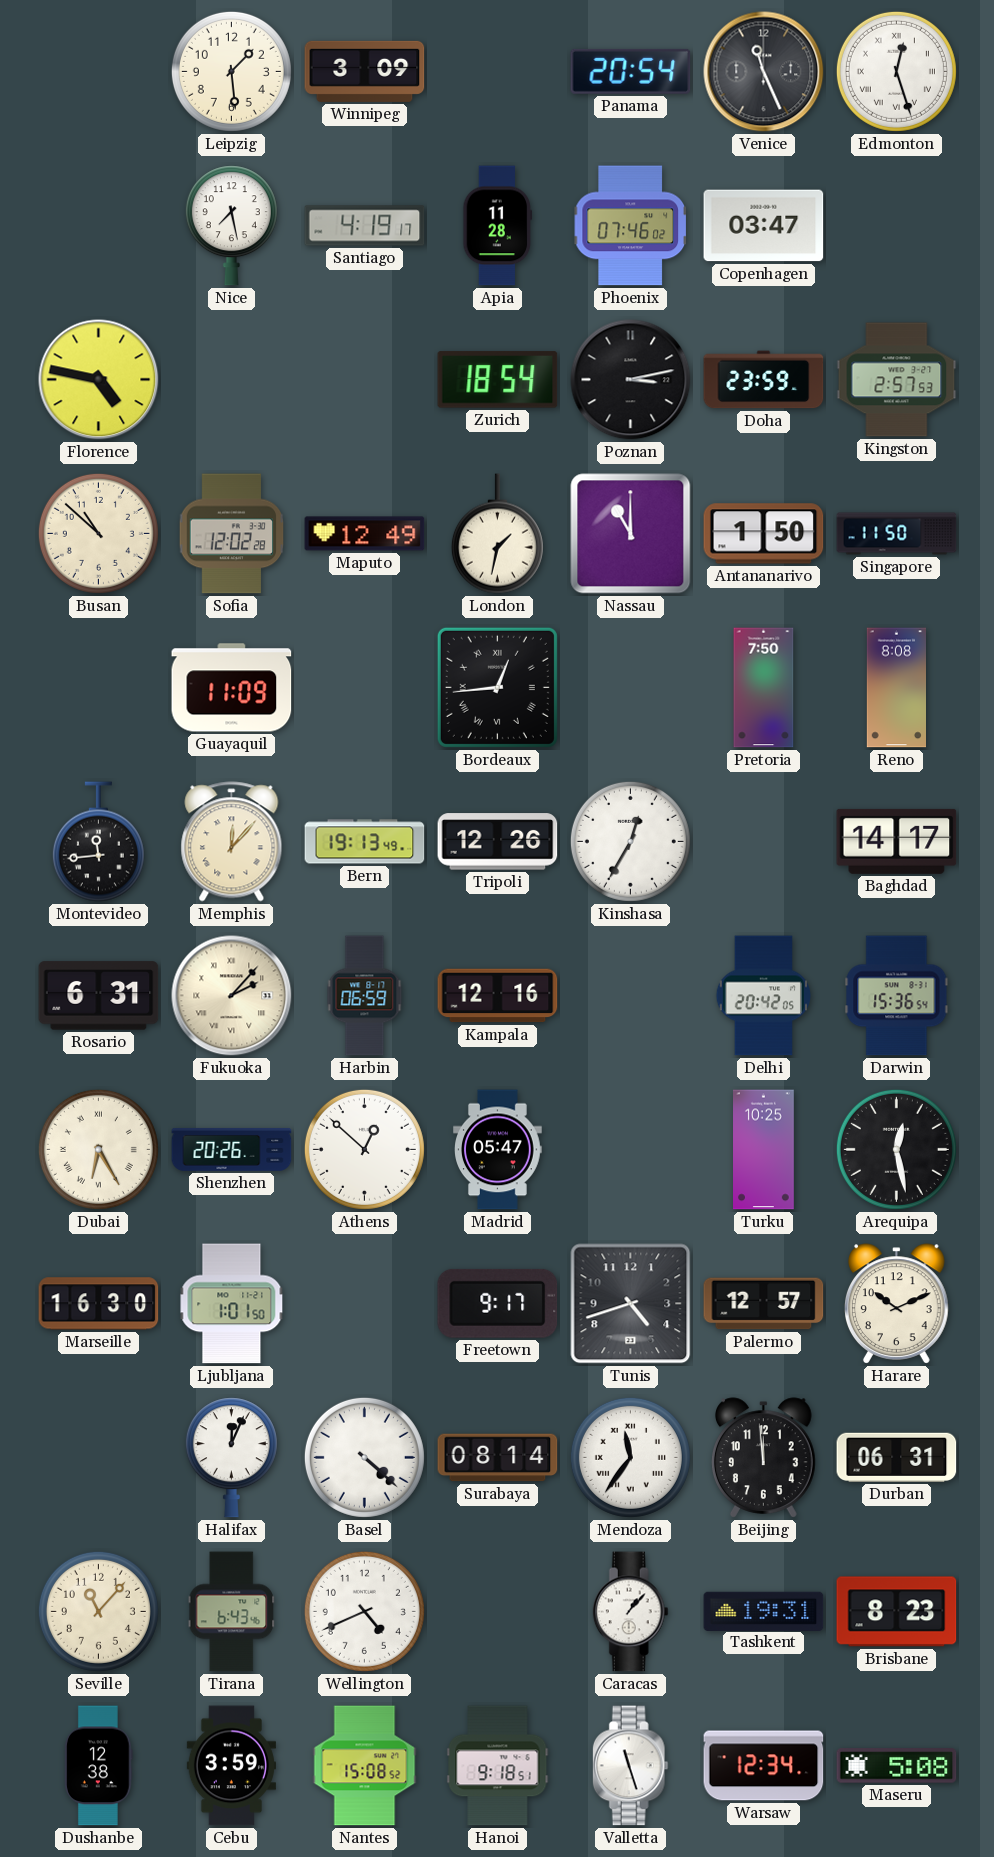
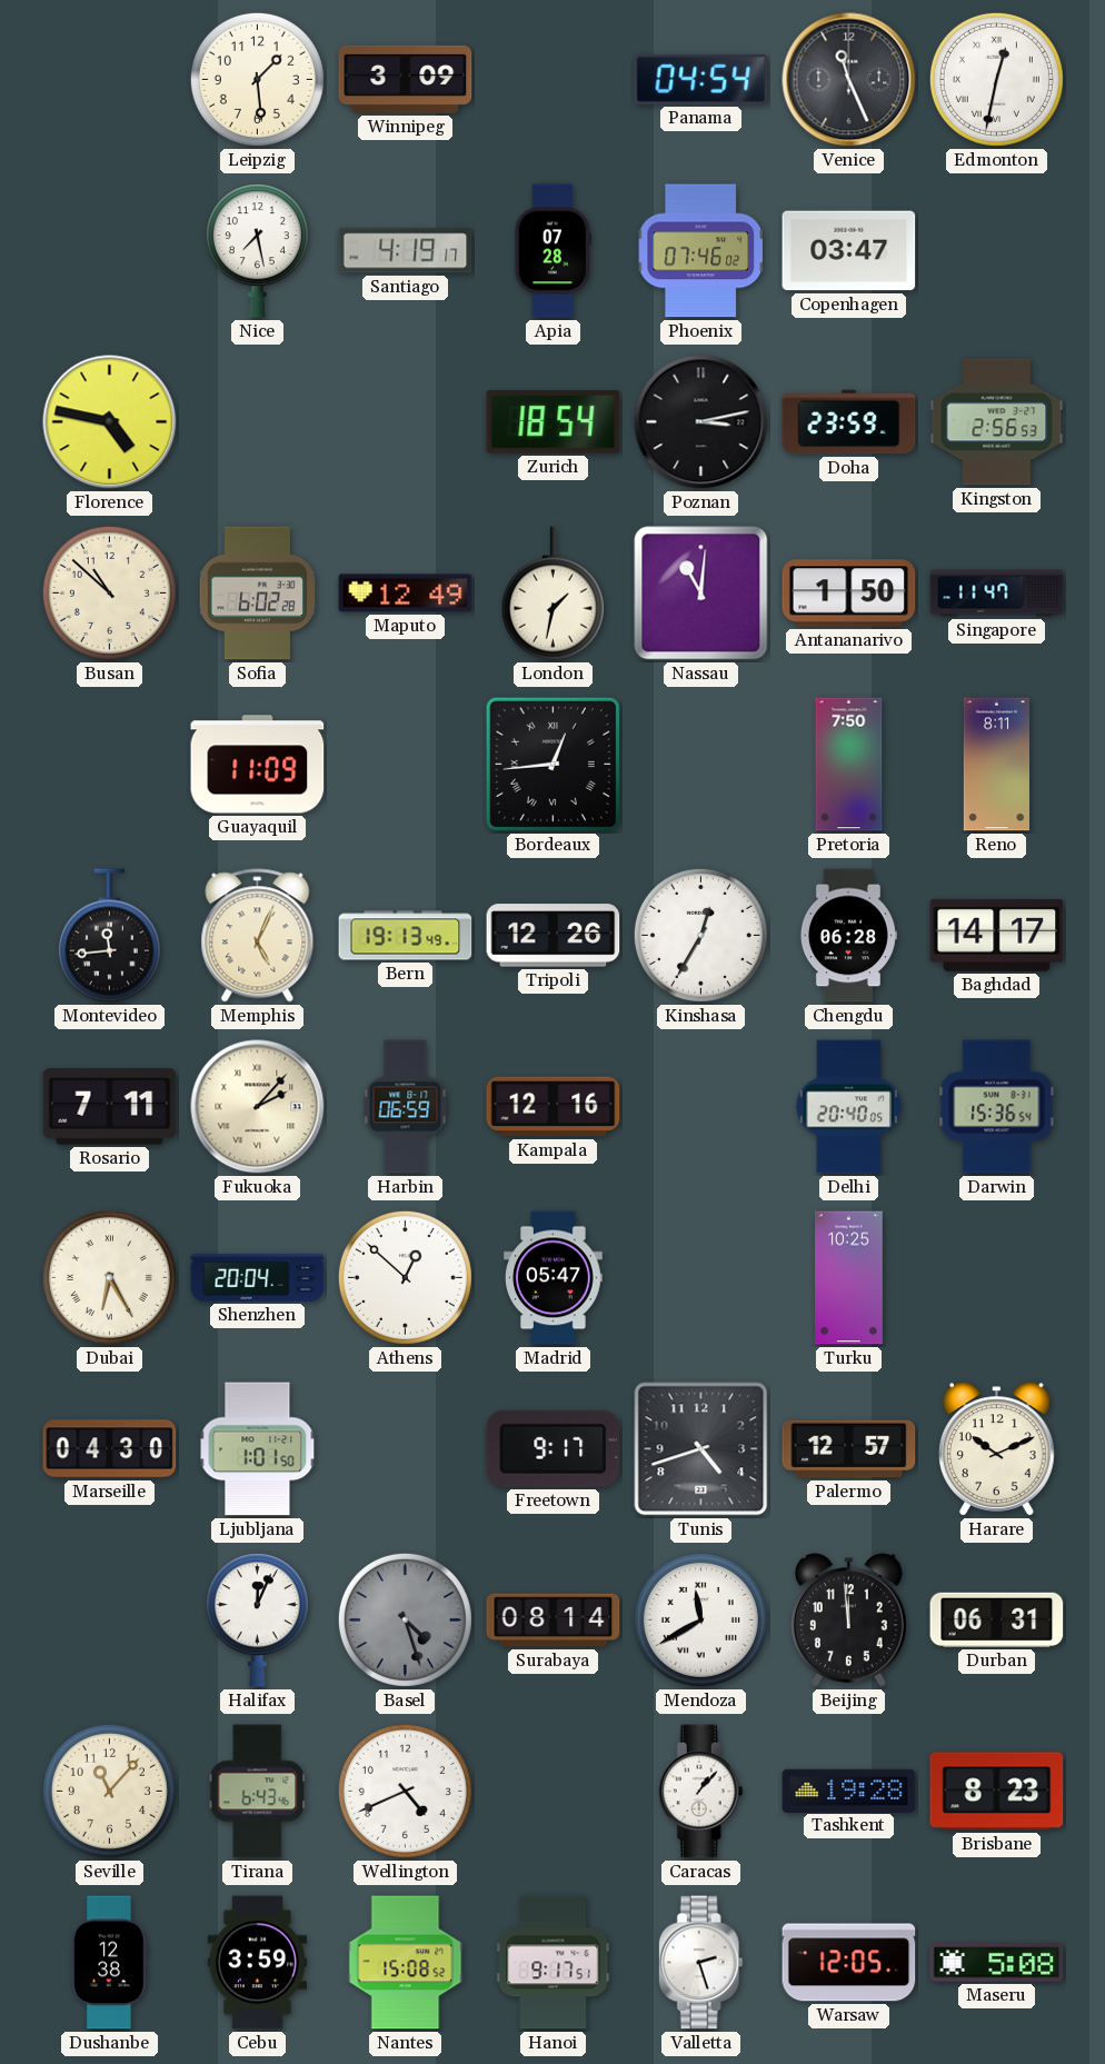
Panama: 20:54 -> 04:54
Edmonton: 12:27 -> 12:32
Apia: 11:28 -> 07:28
Kingston: 2:57 -> 2:56
Sofia: 12:02 -> 6:02
Nassau: 11:00 -> 11:01
Singapore: 11:50 -> 11:47
Reno: 8:08 -> 8:11
Memphis: 12:07 -> 5:04
Chengdu: none -> 06:28
Rosario: 6:31 -> 7:11
Delhi: 20:42 -> 20:40
Shenzhen: 20:26 -> 20:04
Arequipa: 12:28 -> none
Marseille: 16:30 -> 04:30
Basel: 4:22 -> 4:27
Basel dial: white -> grey
Mendoza: 11:36 -> 11:40
Tashkent: 19:31 -> 19:28
Hanoi: 9:18 -> 9:17
Valletta: 11:27 -> 2:27
Warsaw: 12:34 -> 12:05
